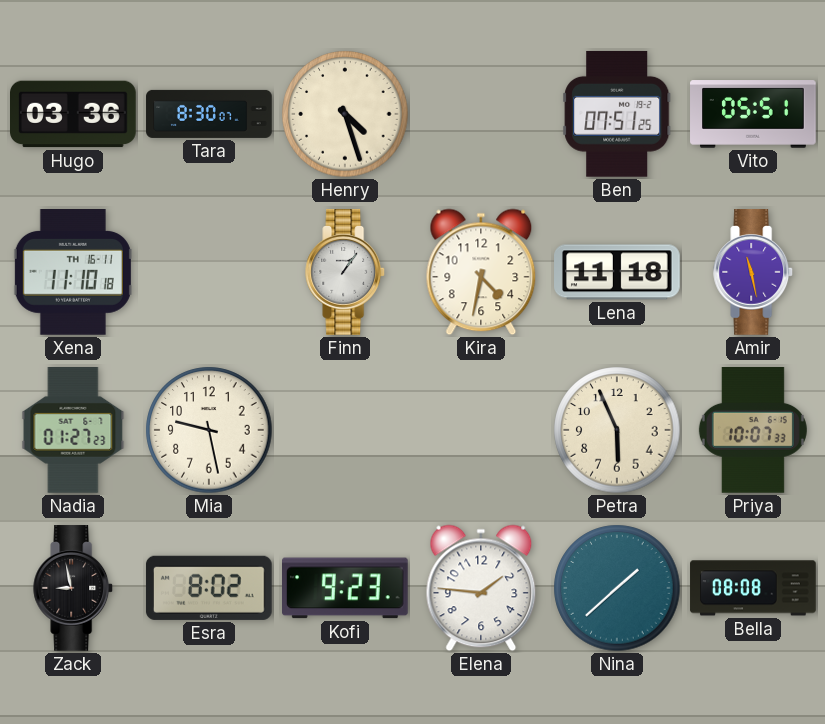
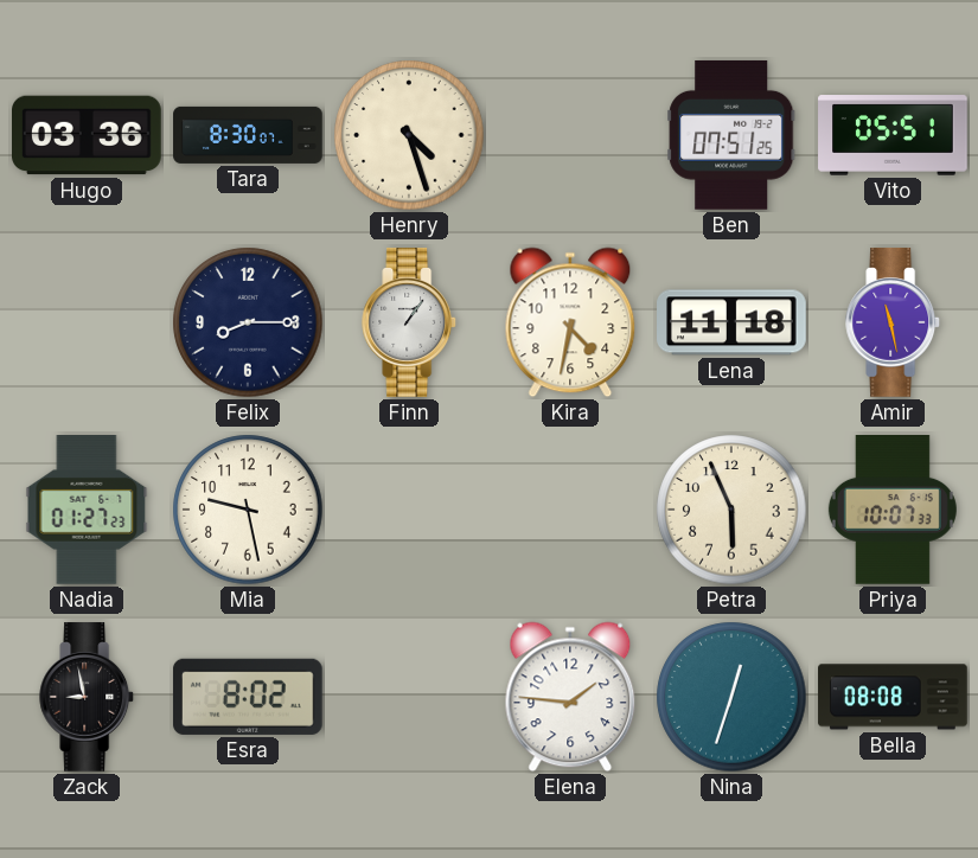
Xena: 11:10 -> none
Felix: none -> 8:15
Kofi: 9:23 -> none
Nina: 1:38 -> 12:33
